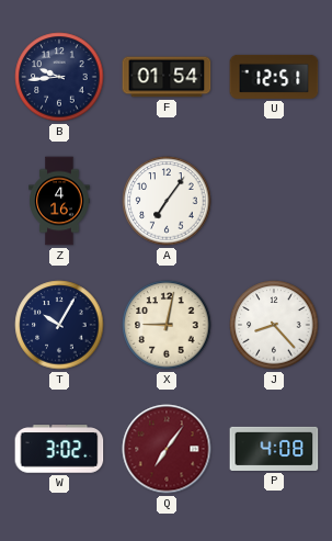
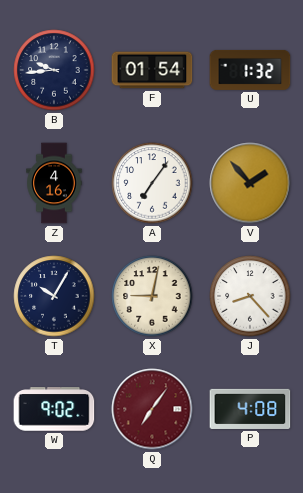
U: 12:51 -> 1:32
V: none -> 1:53
W: 3:02 -> 9:02
